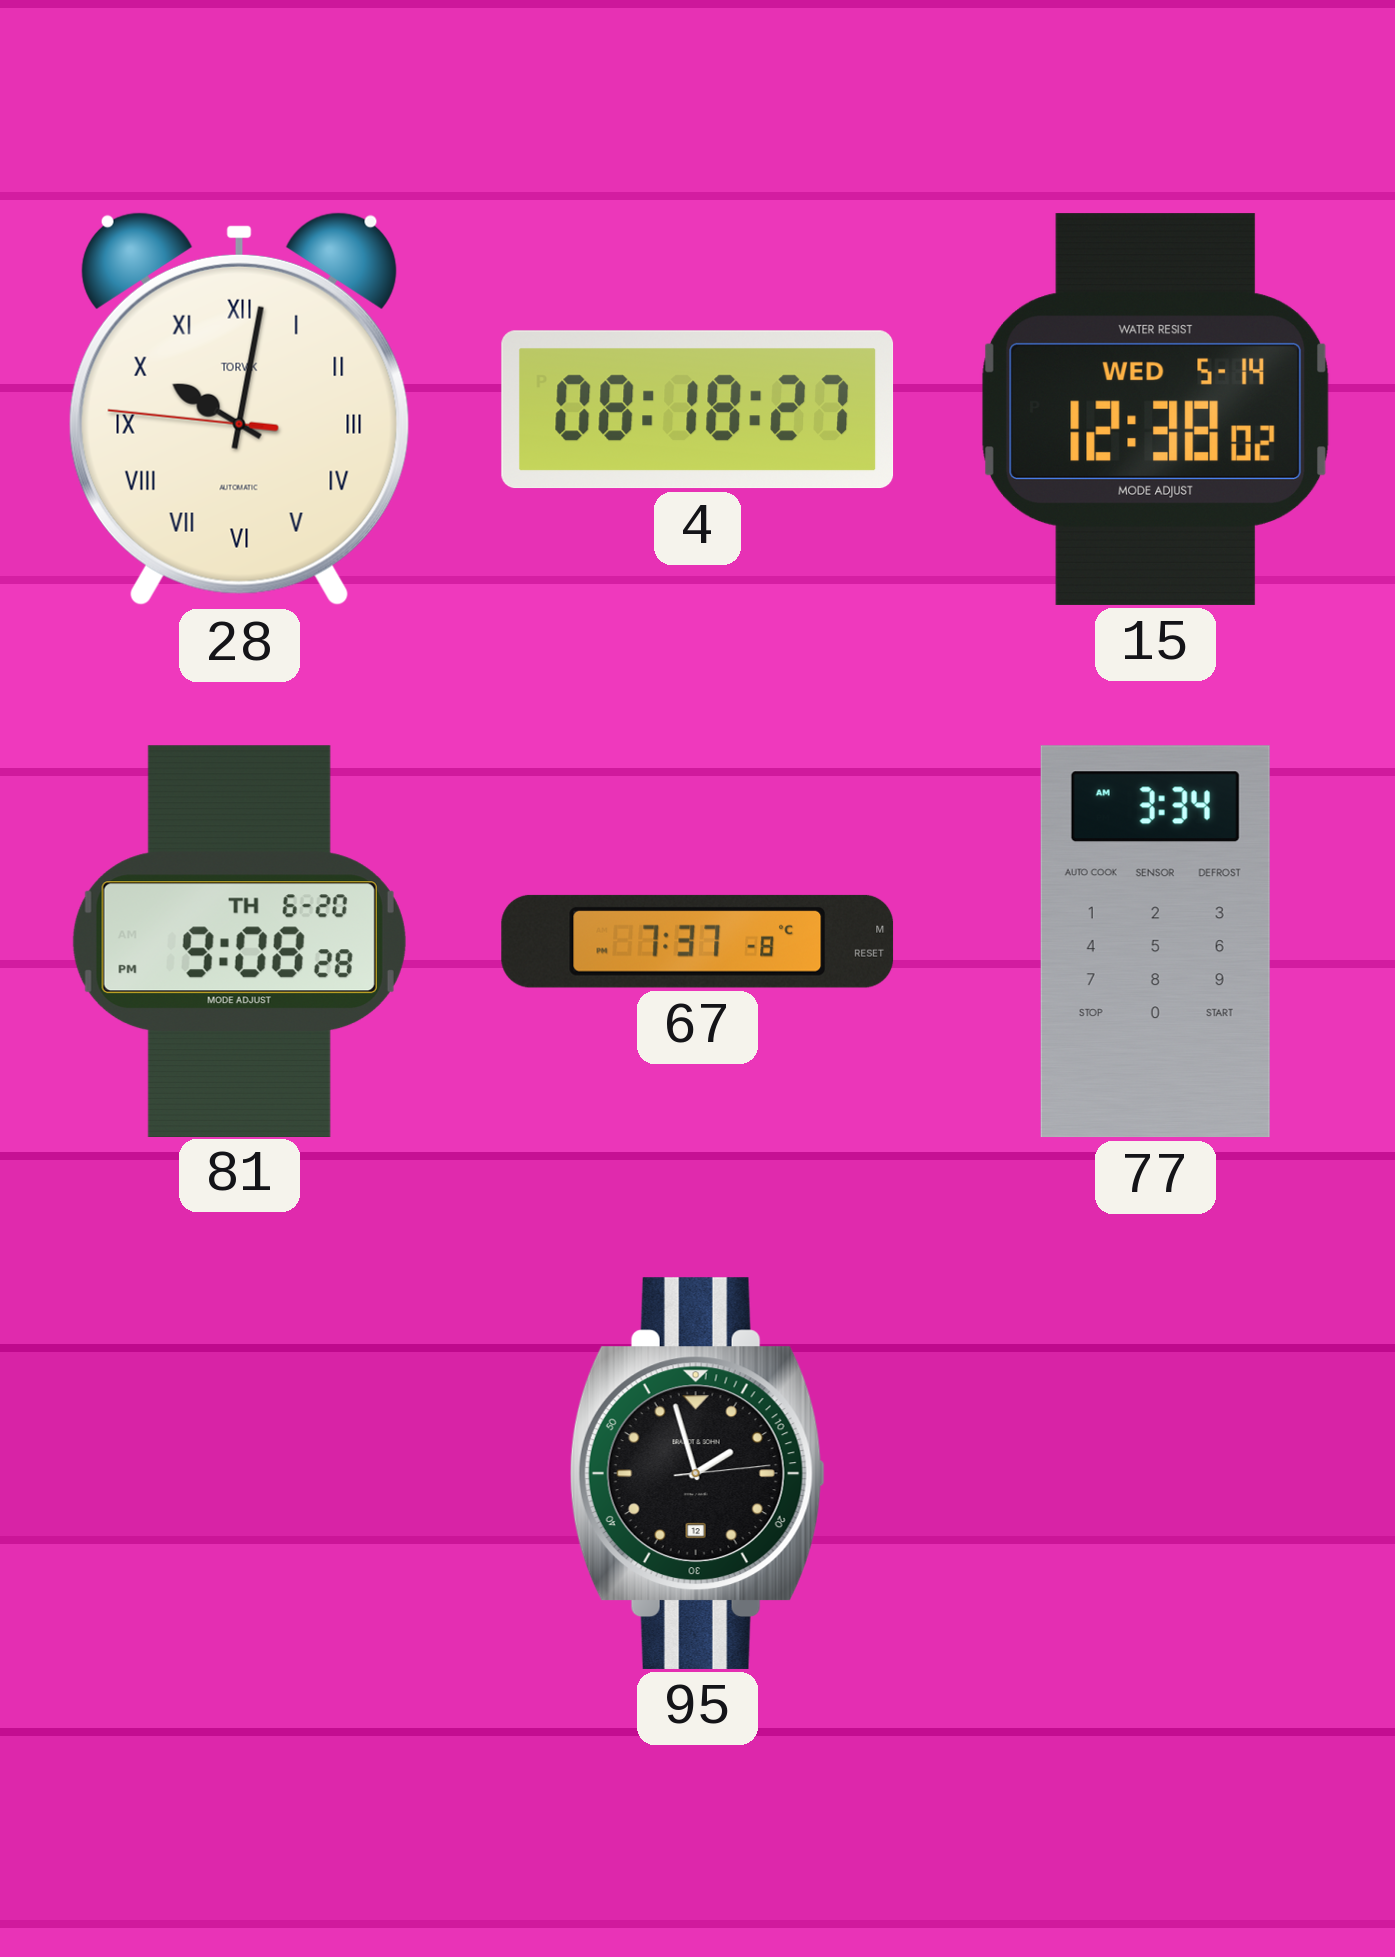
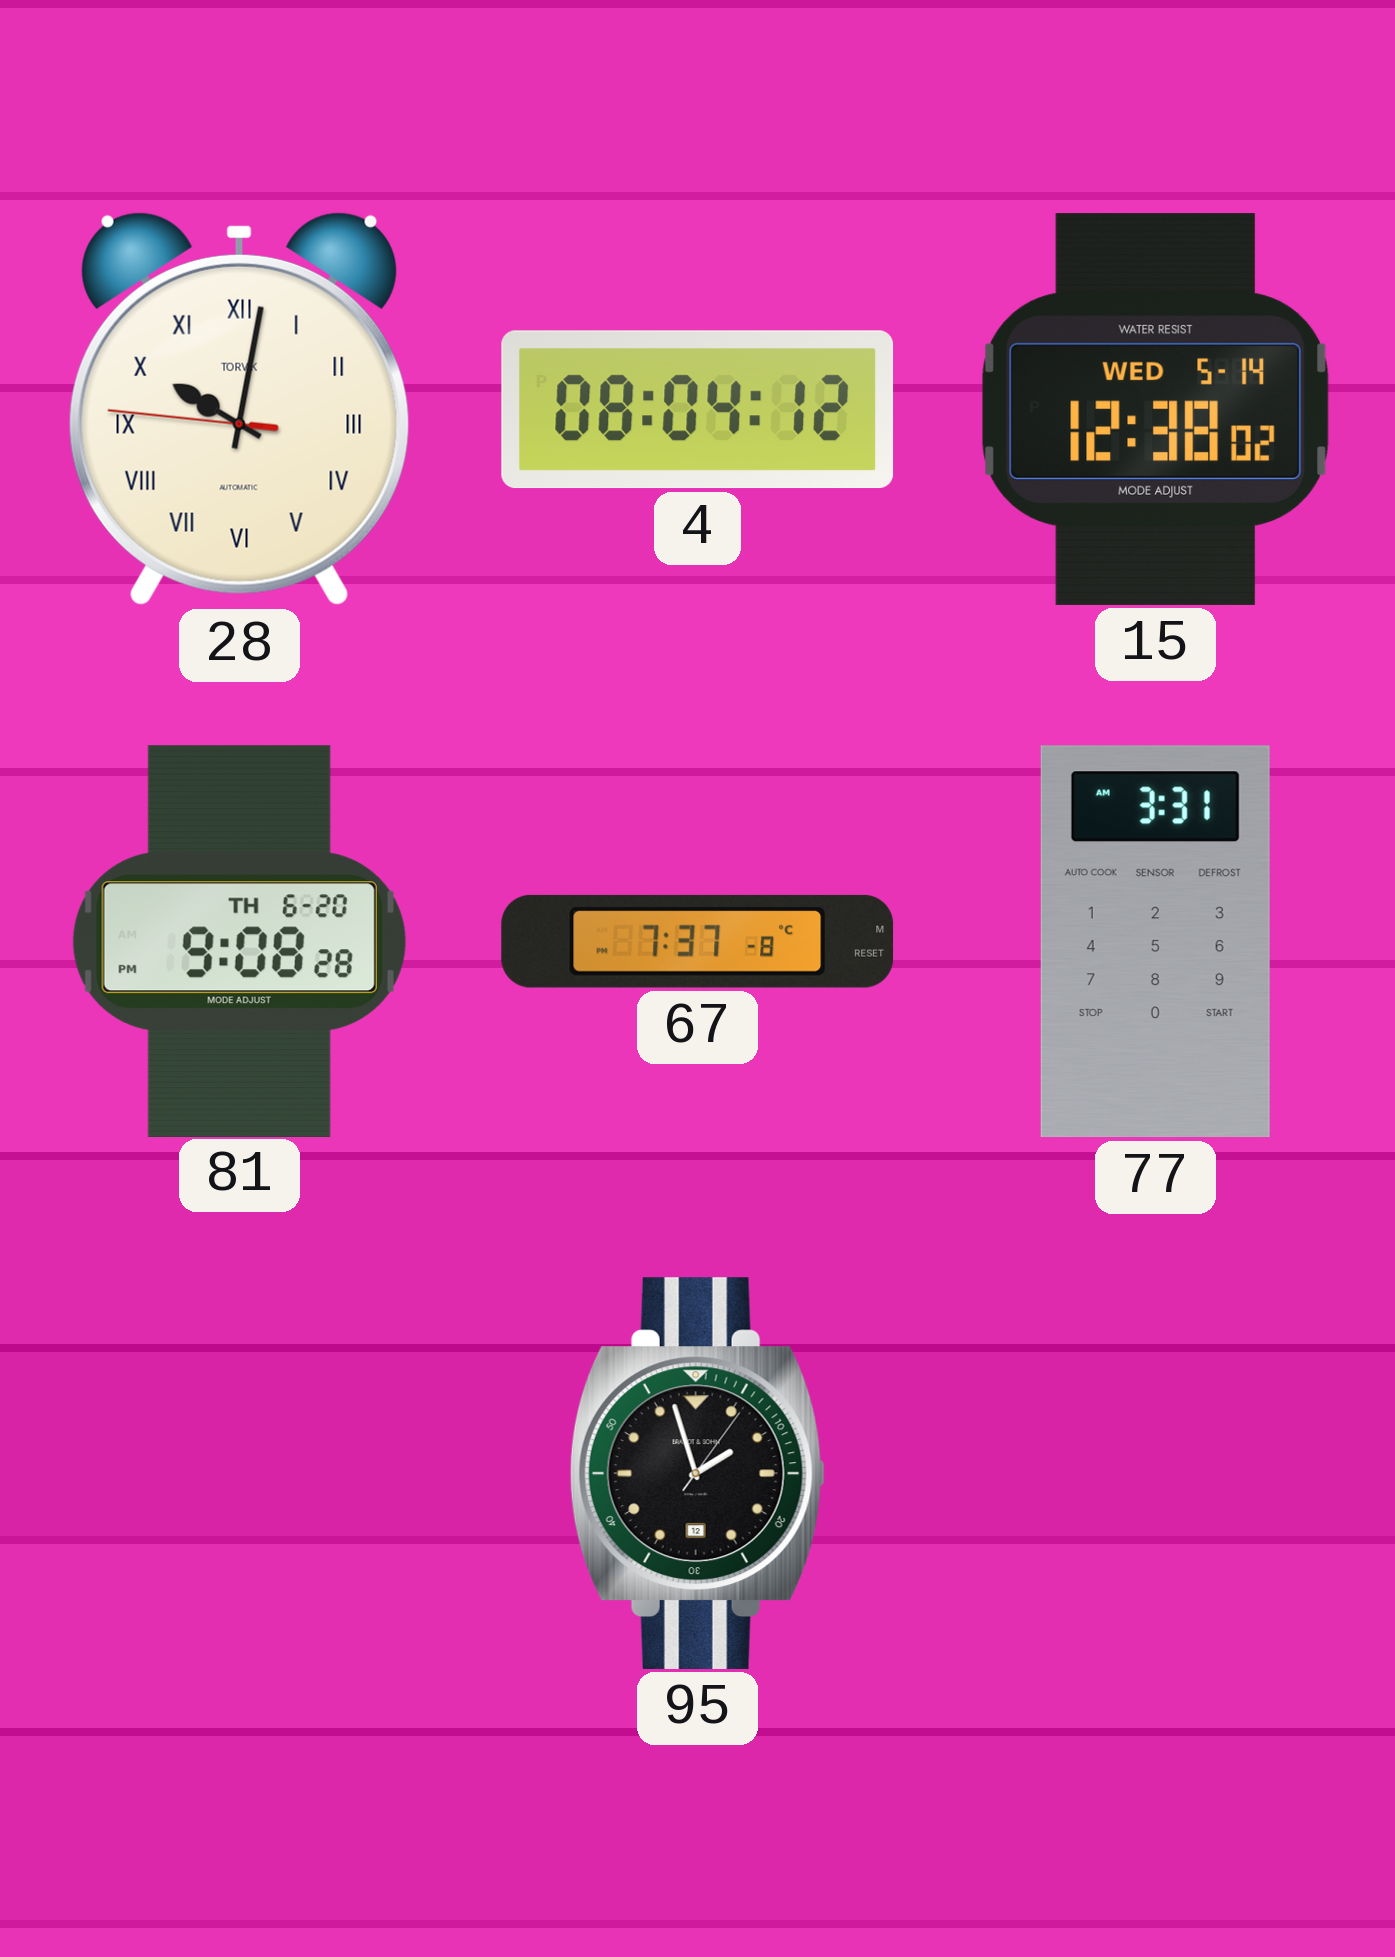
4: 08:18 -> 08:04
77: 3:34 -> 3:31
95: 1:57:14 -> 1:57:06
